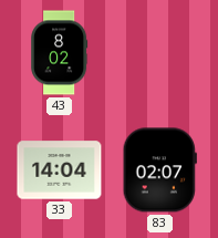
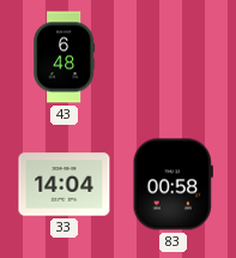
43: 8:02 -> 6:48
83: 02:07 -> 00:58
